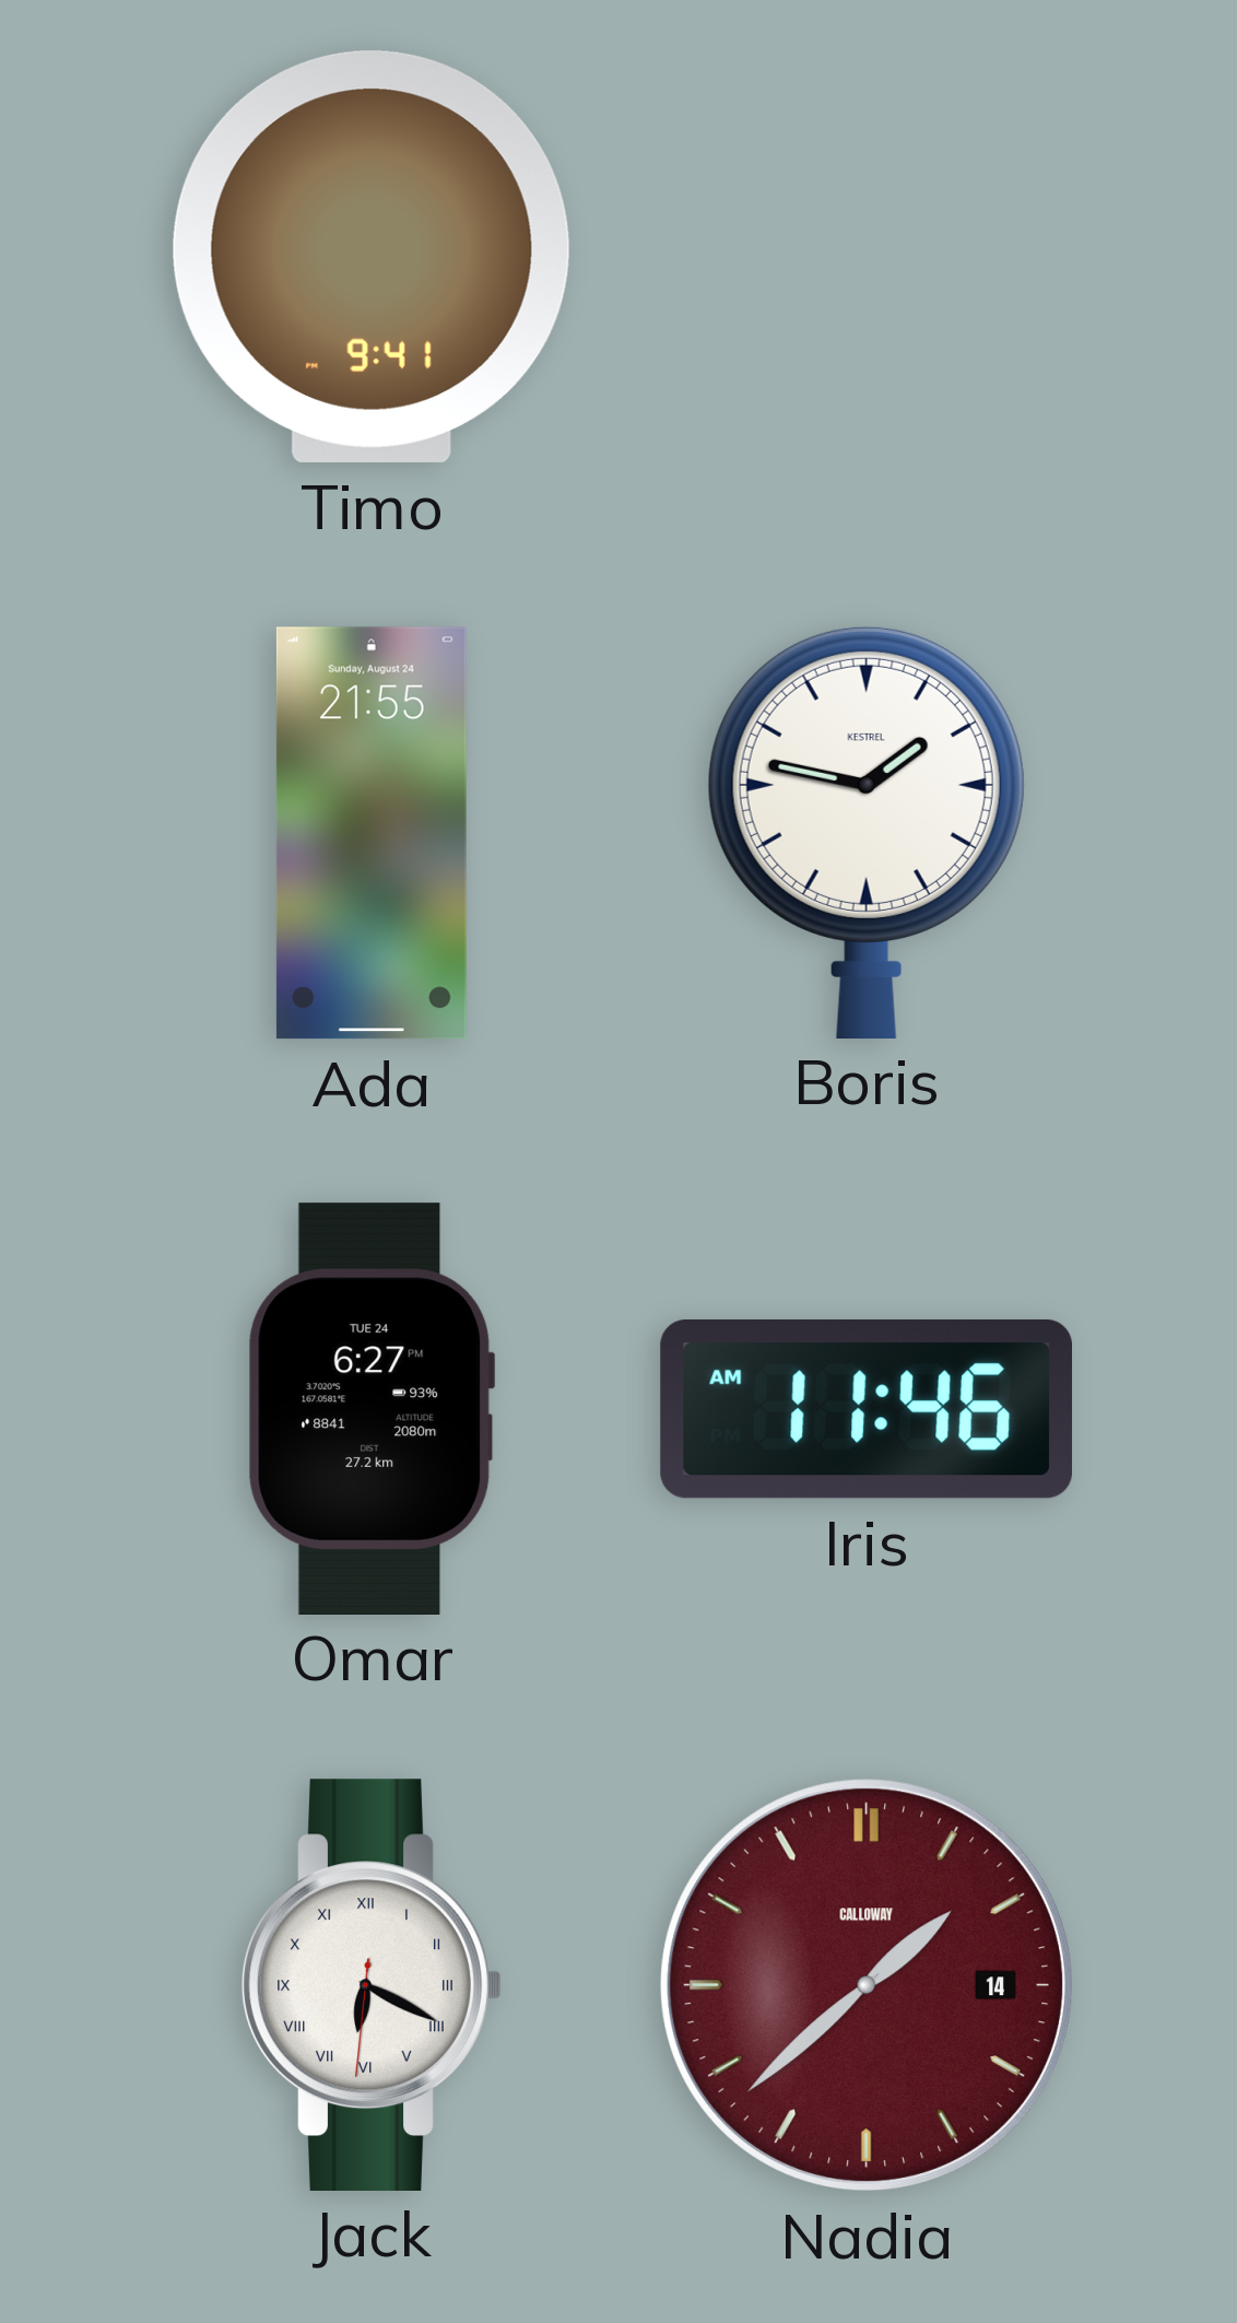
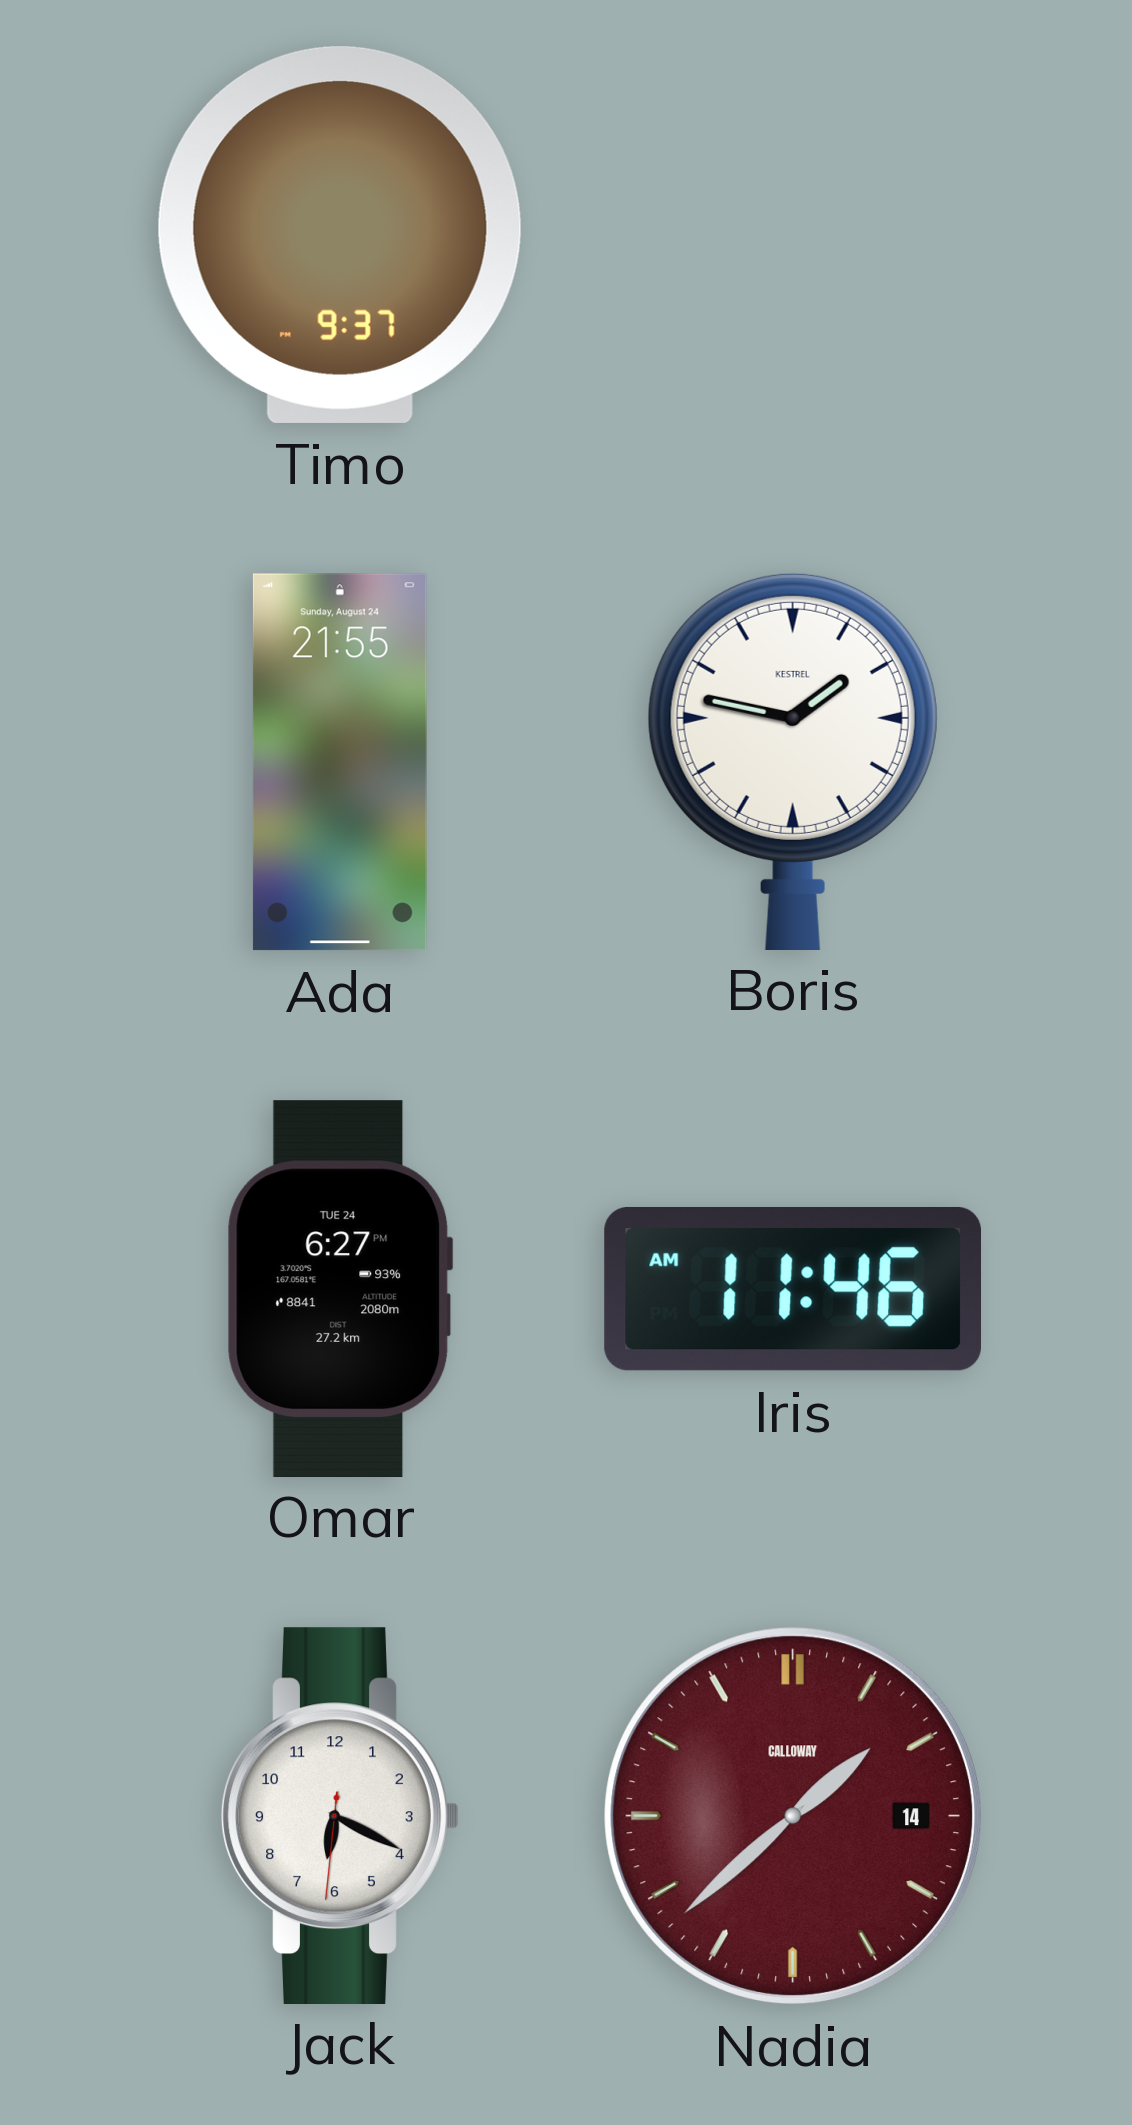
Timo: 9:41 -> 9:37
Jack numerals: Roman -> Arabic
